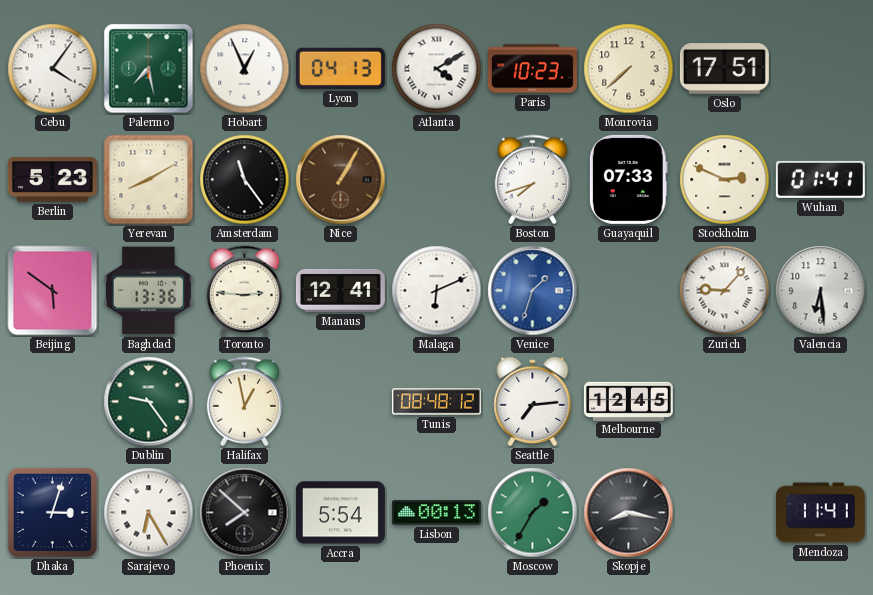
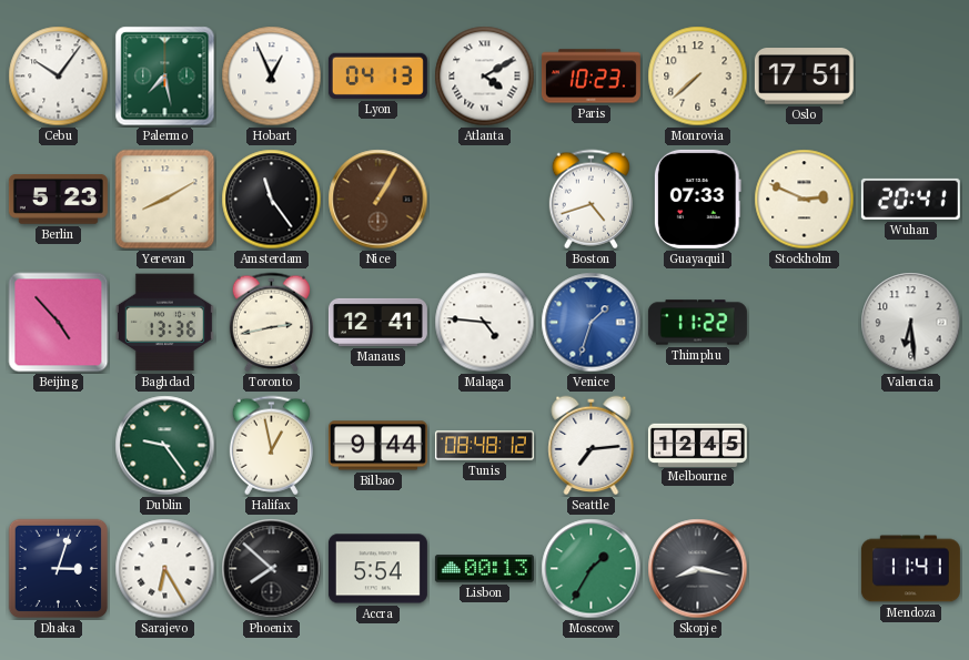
Cebu: 4:06 -> 10:06
Boston: 7:42 -> 4:42
Wuhan: 01:41 -> 20:41
Beijing: 5:51 -> 4:53
Toronto: 2:46 -> 2:43
Malaga: 6:11 -> 4:46
Thimphu: none -> 11:22
Zurich: 9:07 -> none
Bilbao: none -> 9:44
